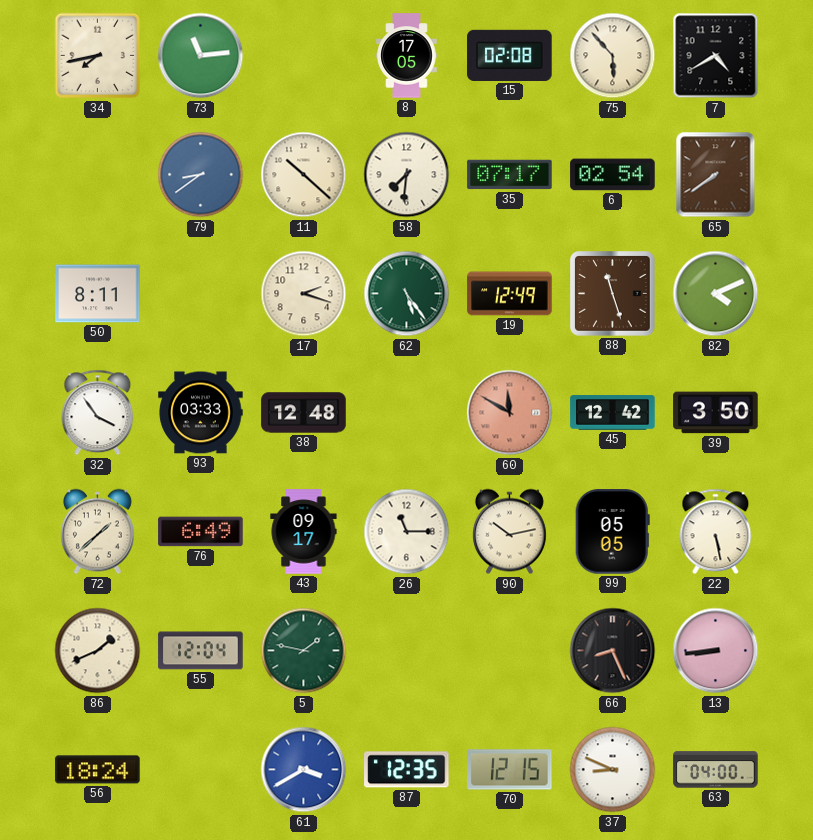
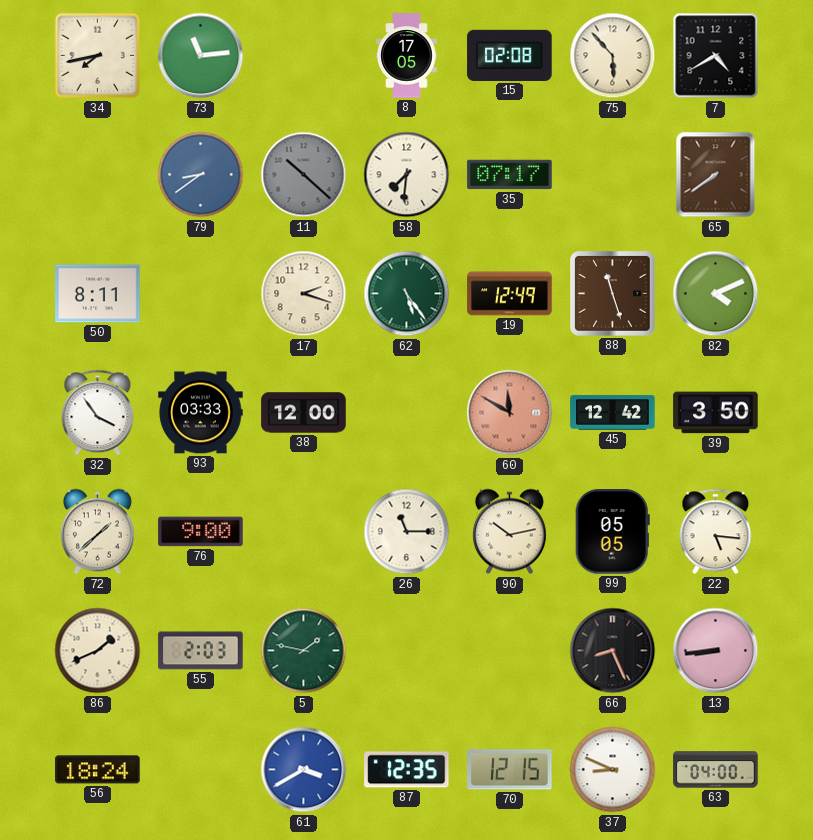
11 dial: cream -> grey
6: 02:54 -> none
38: 12:48 -> 12:00
76: 6:49 -> 9:00
43: 09:17 -> none
22: 5:28 -> 5:16
55: 12:04 -> 2:03
